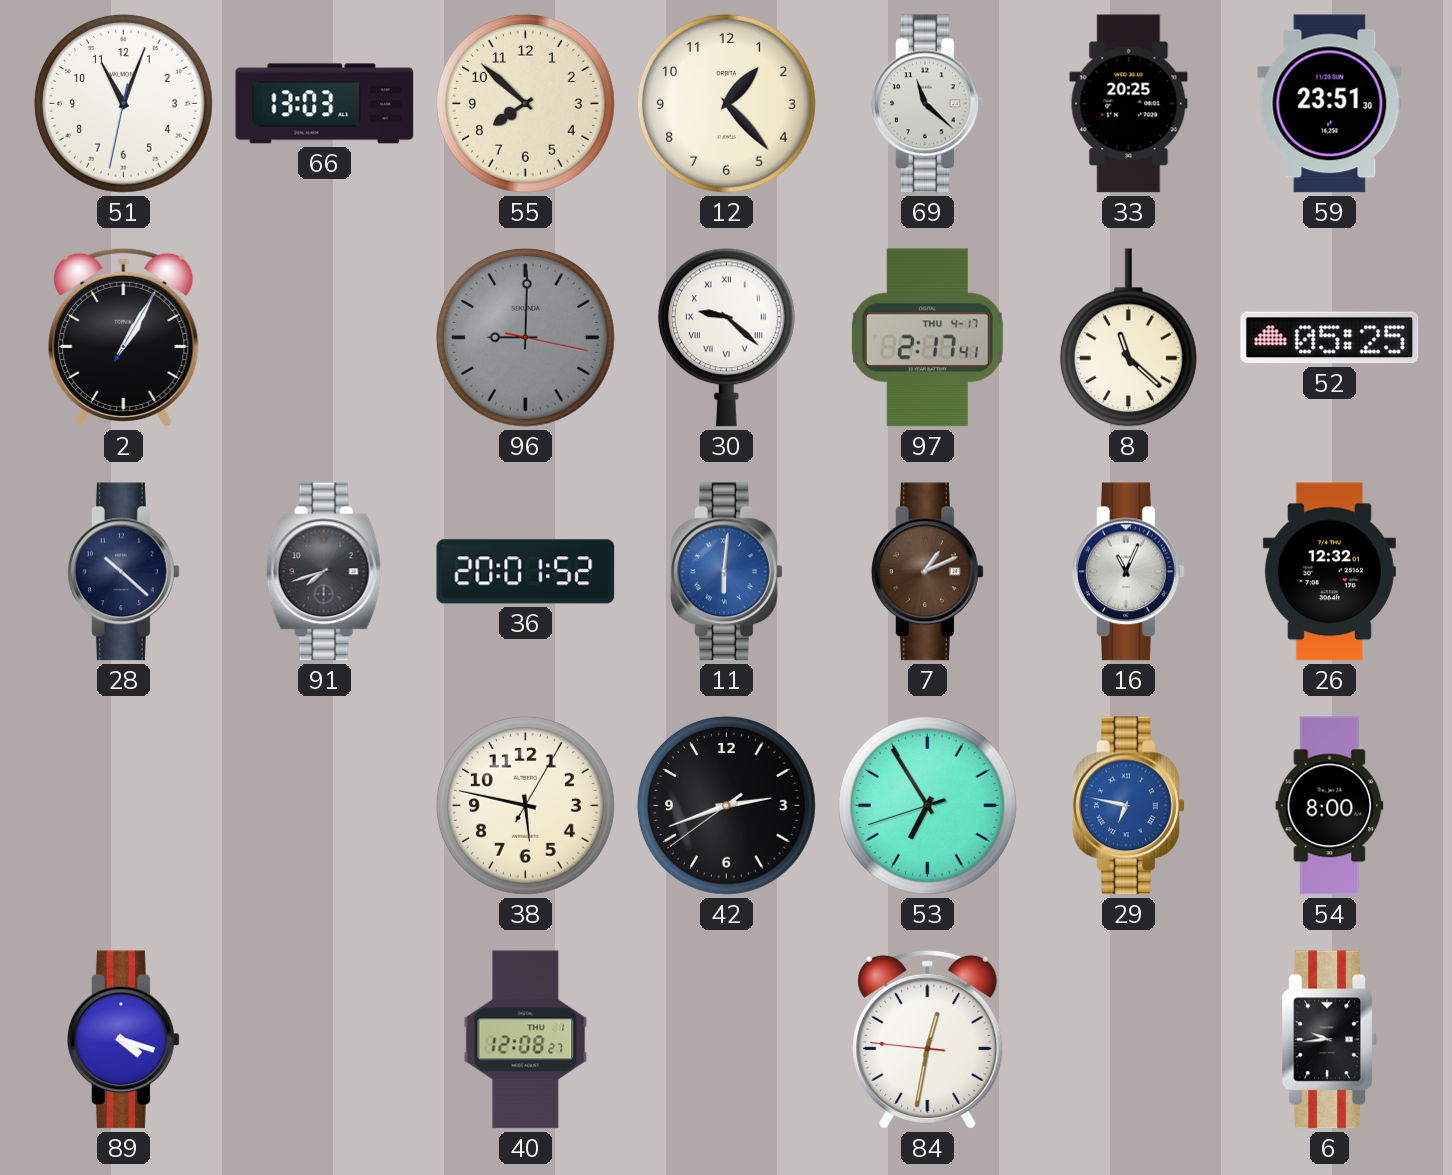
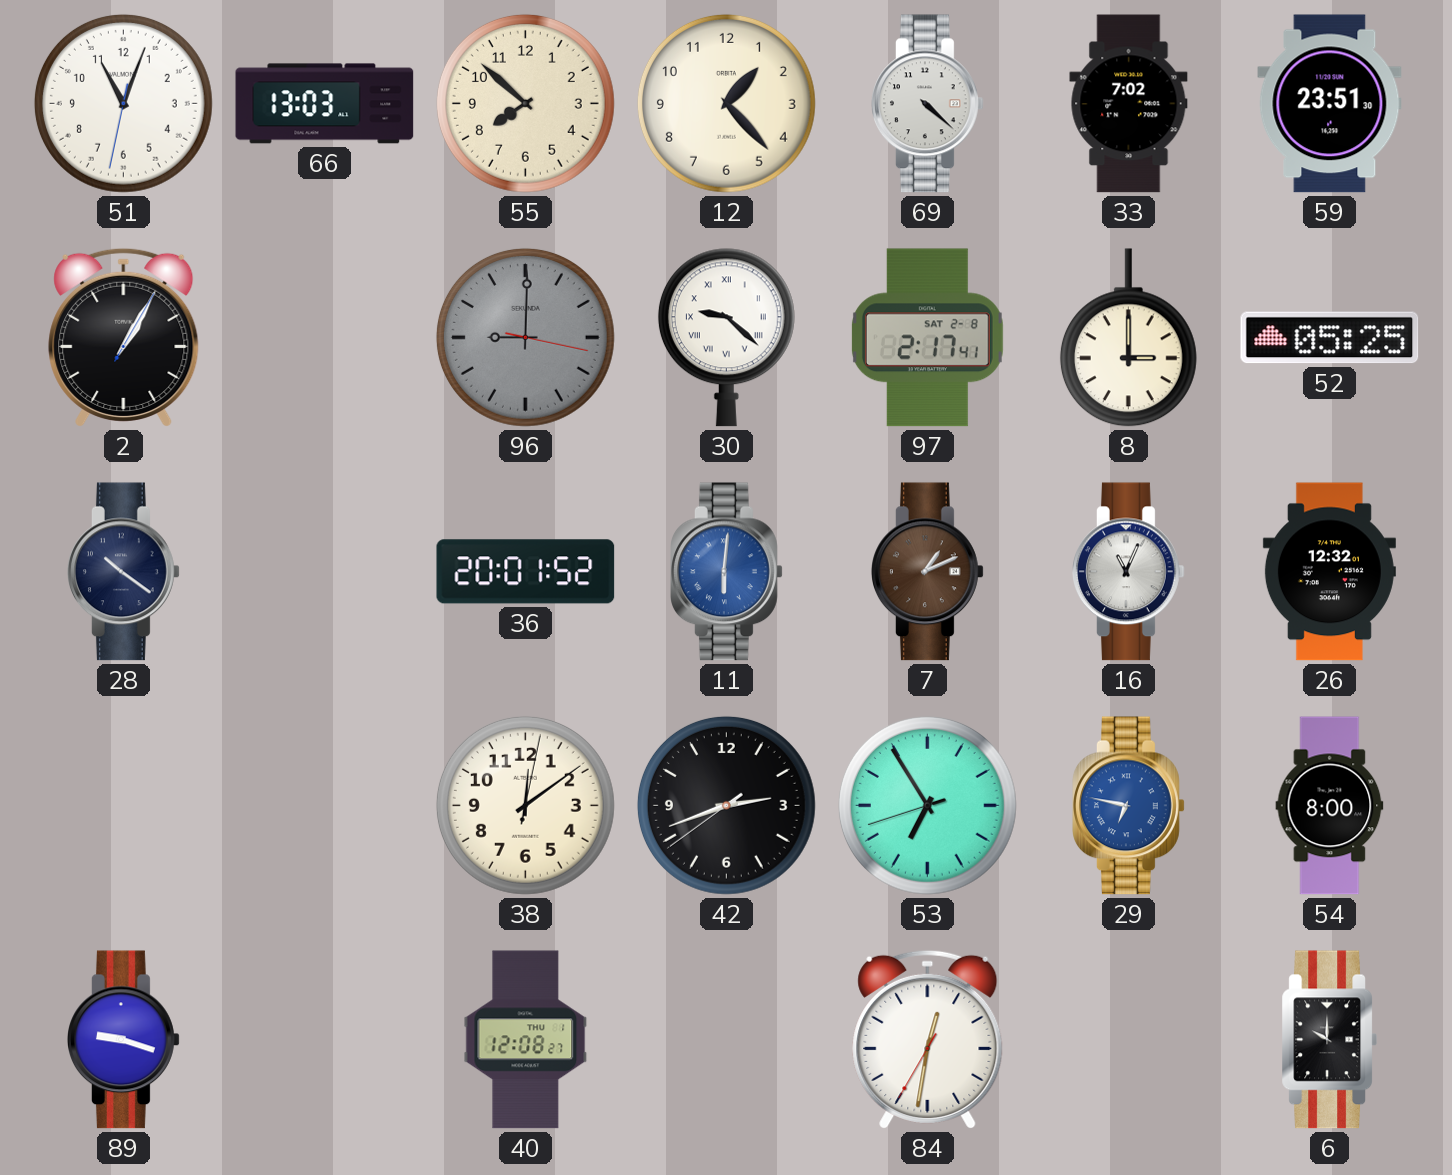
69: 11:22 -> 4:22
33: 20:25 -> 7:02
97 date: THU 4-17 -> SAT 2-8
8: 11:22 -> 3:00
28: 10:22 -> 10:21
91: 7:42 -> none
38: 5:47 -> 12:09
89: 4:18 -> 9:18
84: 12:31:46 -> 12:31:35
6: 9:44 -> 10:00
